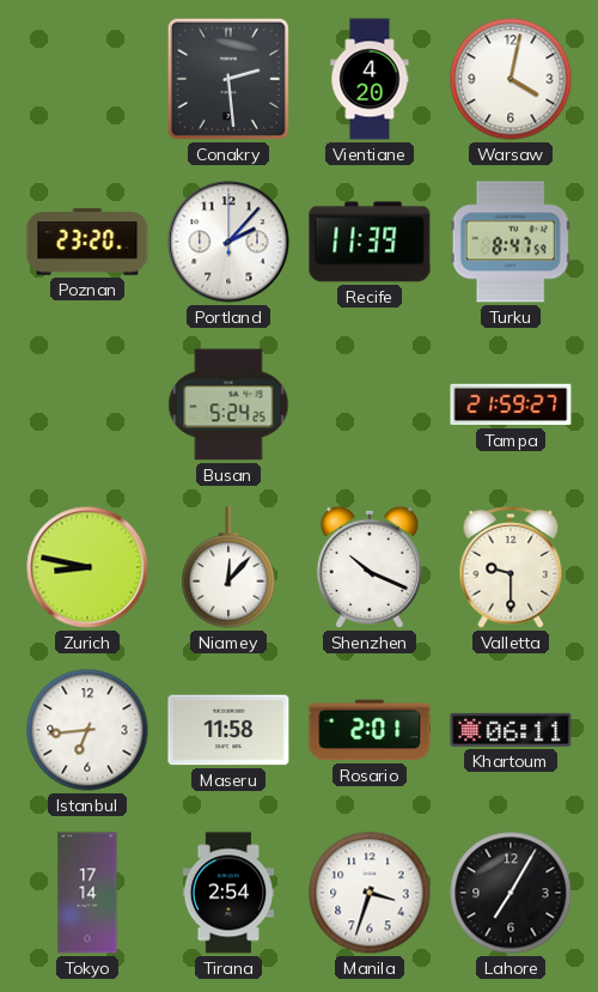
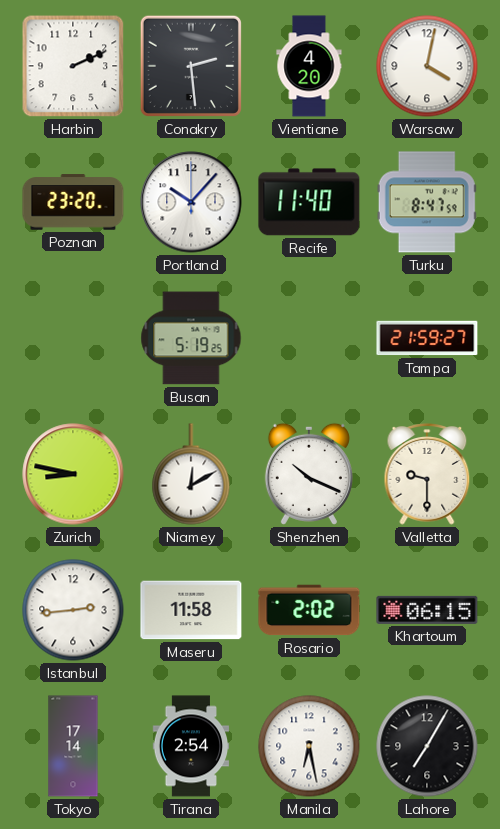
Harbin: none -> 2:11
Portland: 2:07 -> 10:07
Recife: 11:39 -> 11:40
Busan: 5:24 -> 5:19
Niamey: 12:07 -> 12:10
Istanbul: 6:44 -> 2:44
Rosario: 2:01 -> 2:02
Khartoum: 06:11 -> 06:15
Manila: 3:33 -> 6:28
